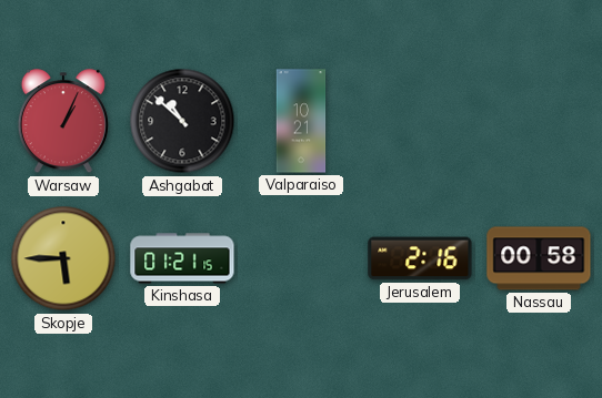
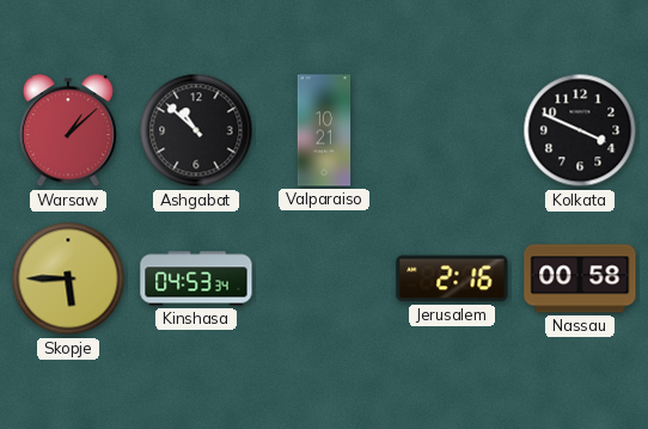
Warsaw: 1:04 -> 1:08
Kolkata: none -> 3:49
Kinshasa: 01:21 -> 04:53
